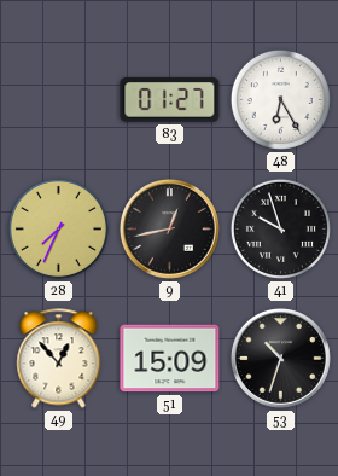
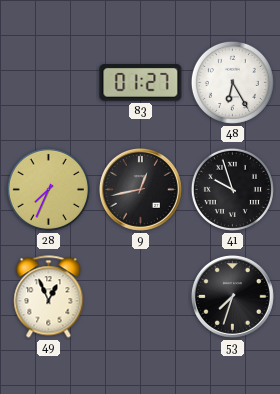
49: 12:53 -> 12:56
51: 15:09 -> none
53: 10:33 -> 7:33
